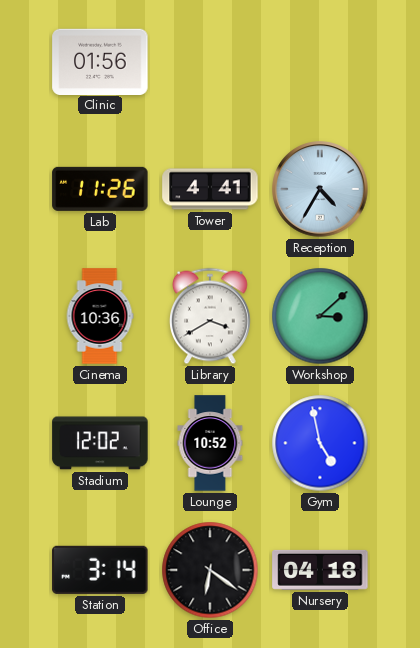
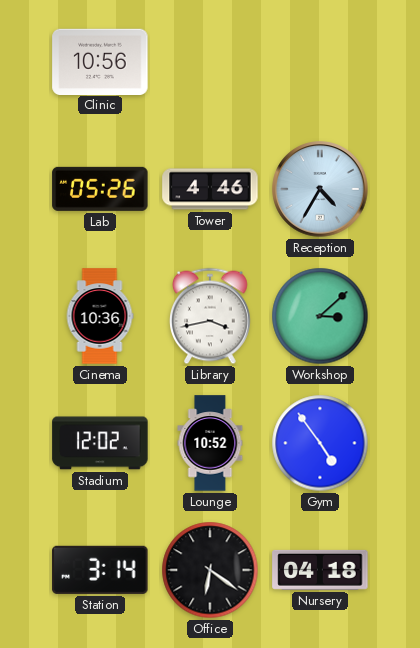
Clinic: 01:56 -> 10:56
Lab: 11:26 -> 05:26
Tower: 4:41 -> 4:46
Library: 3:40 -> 3:43
Gym: 4:58 -> 4:54
